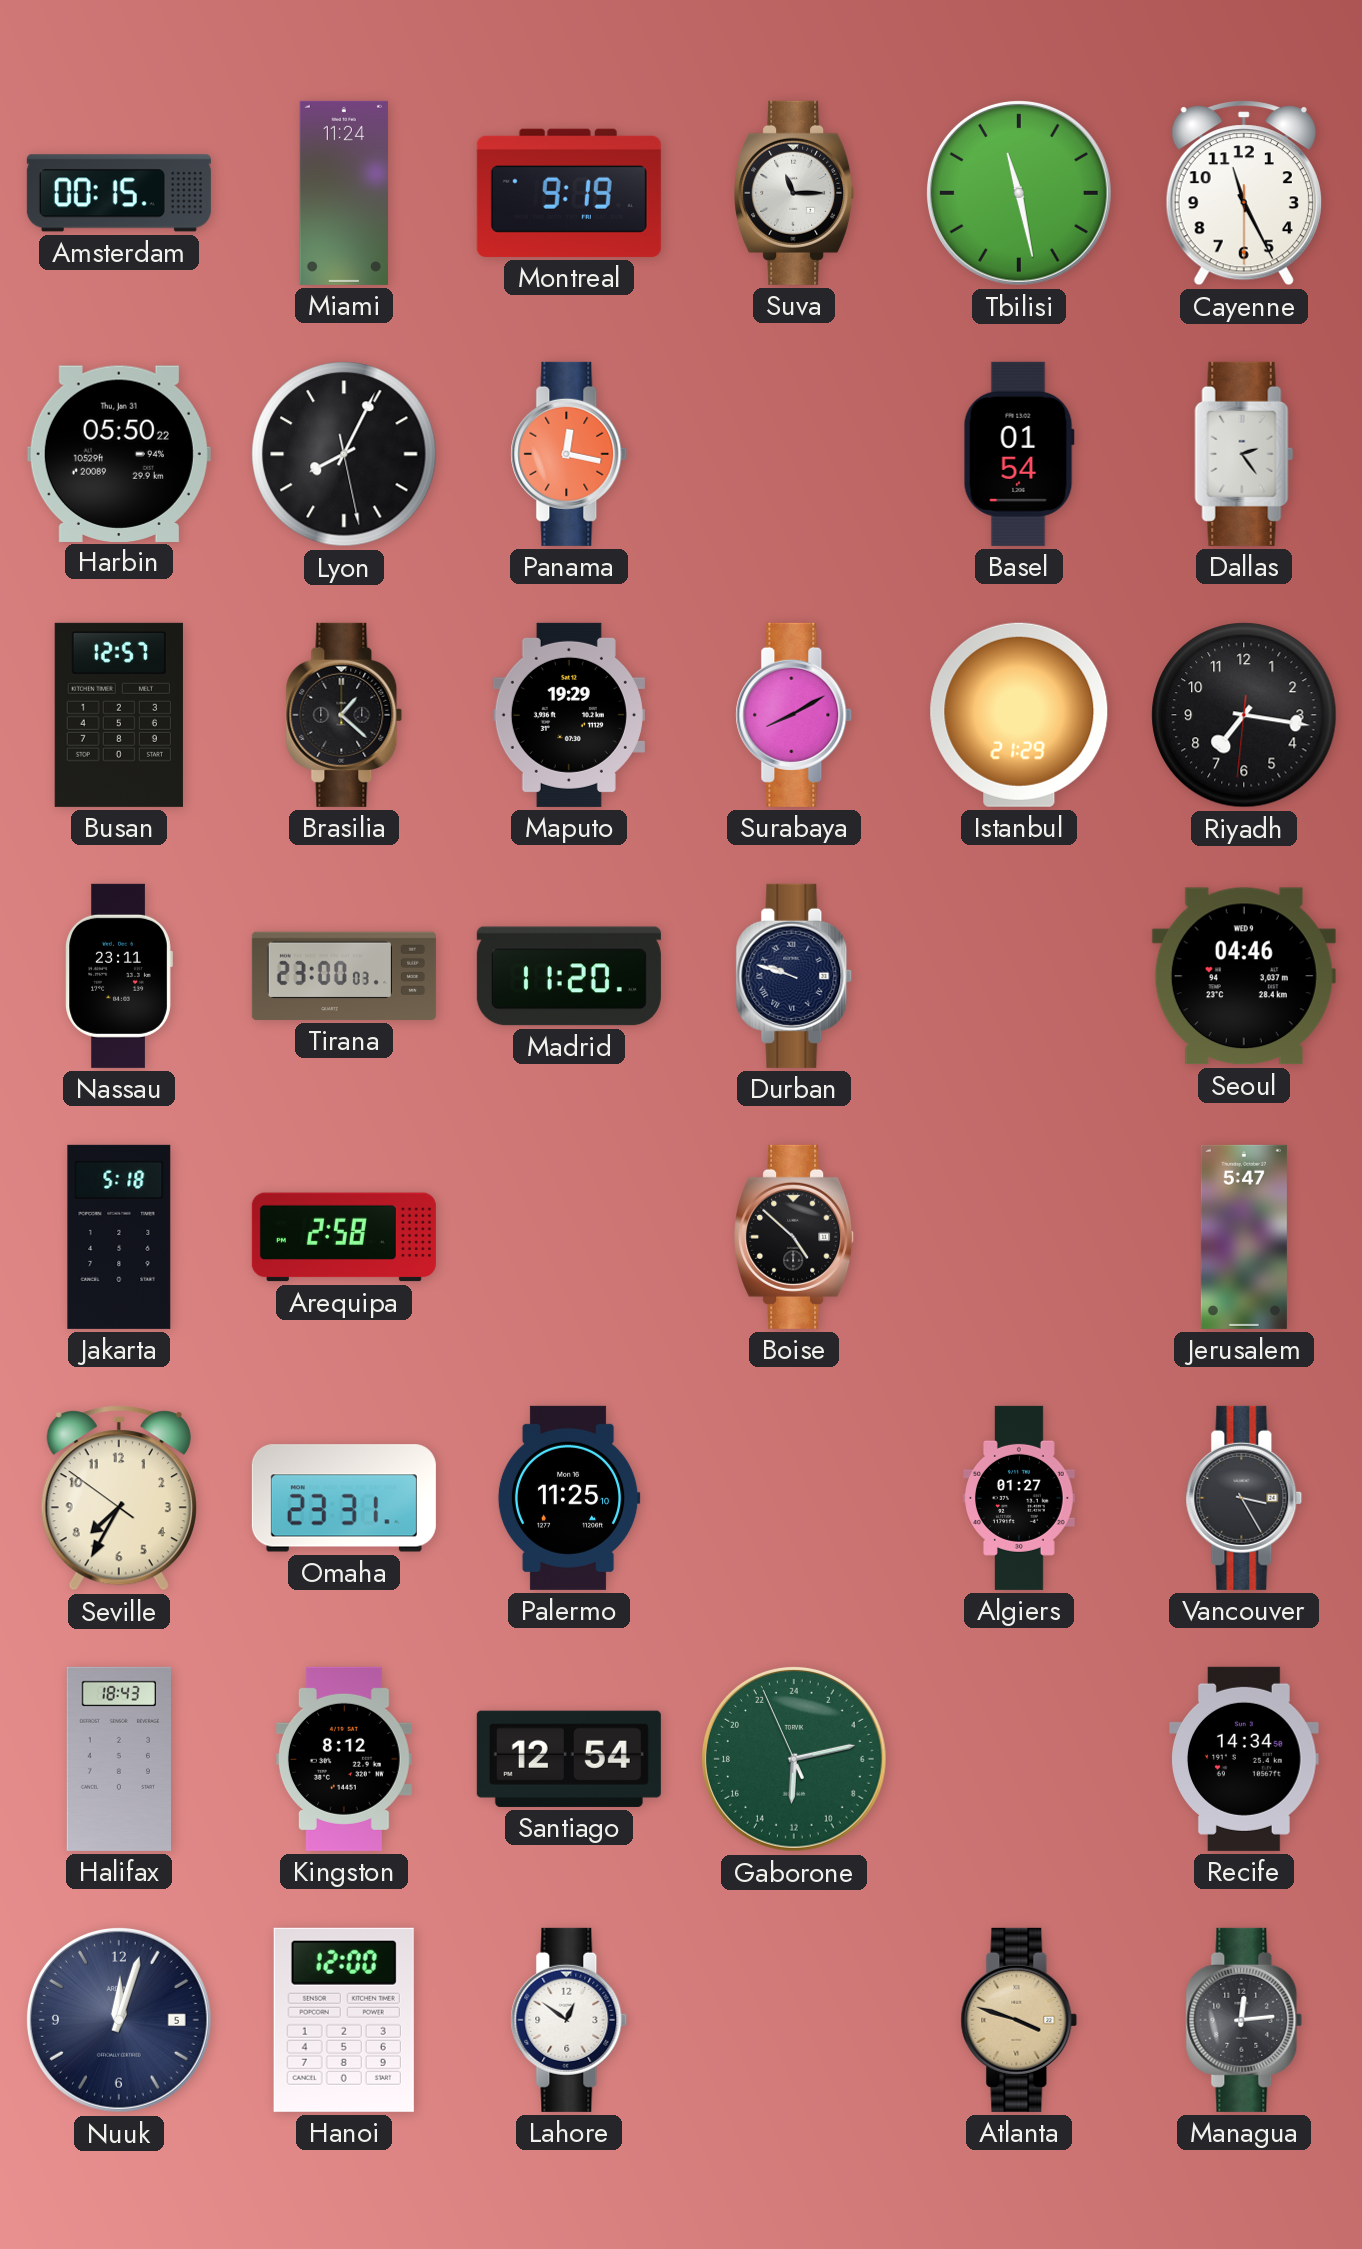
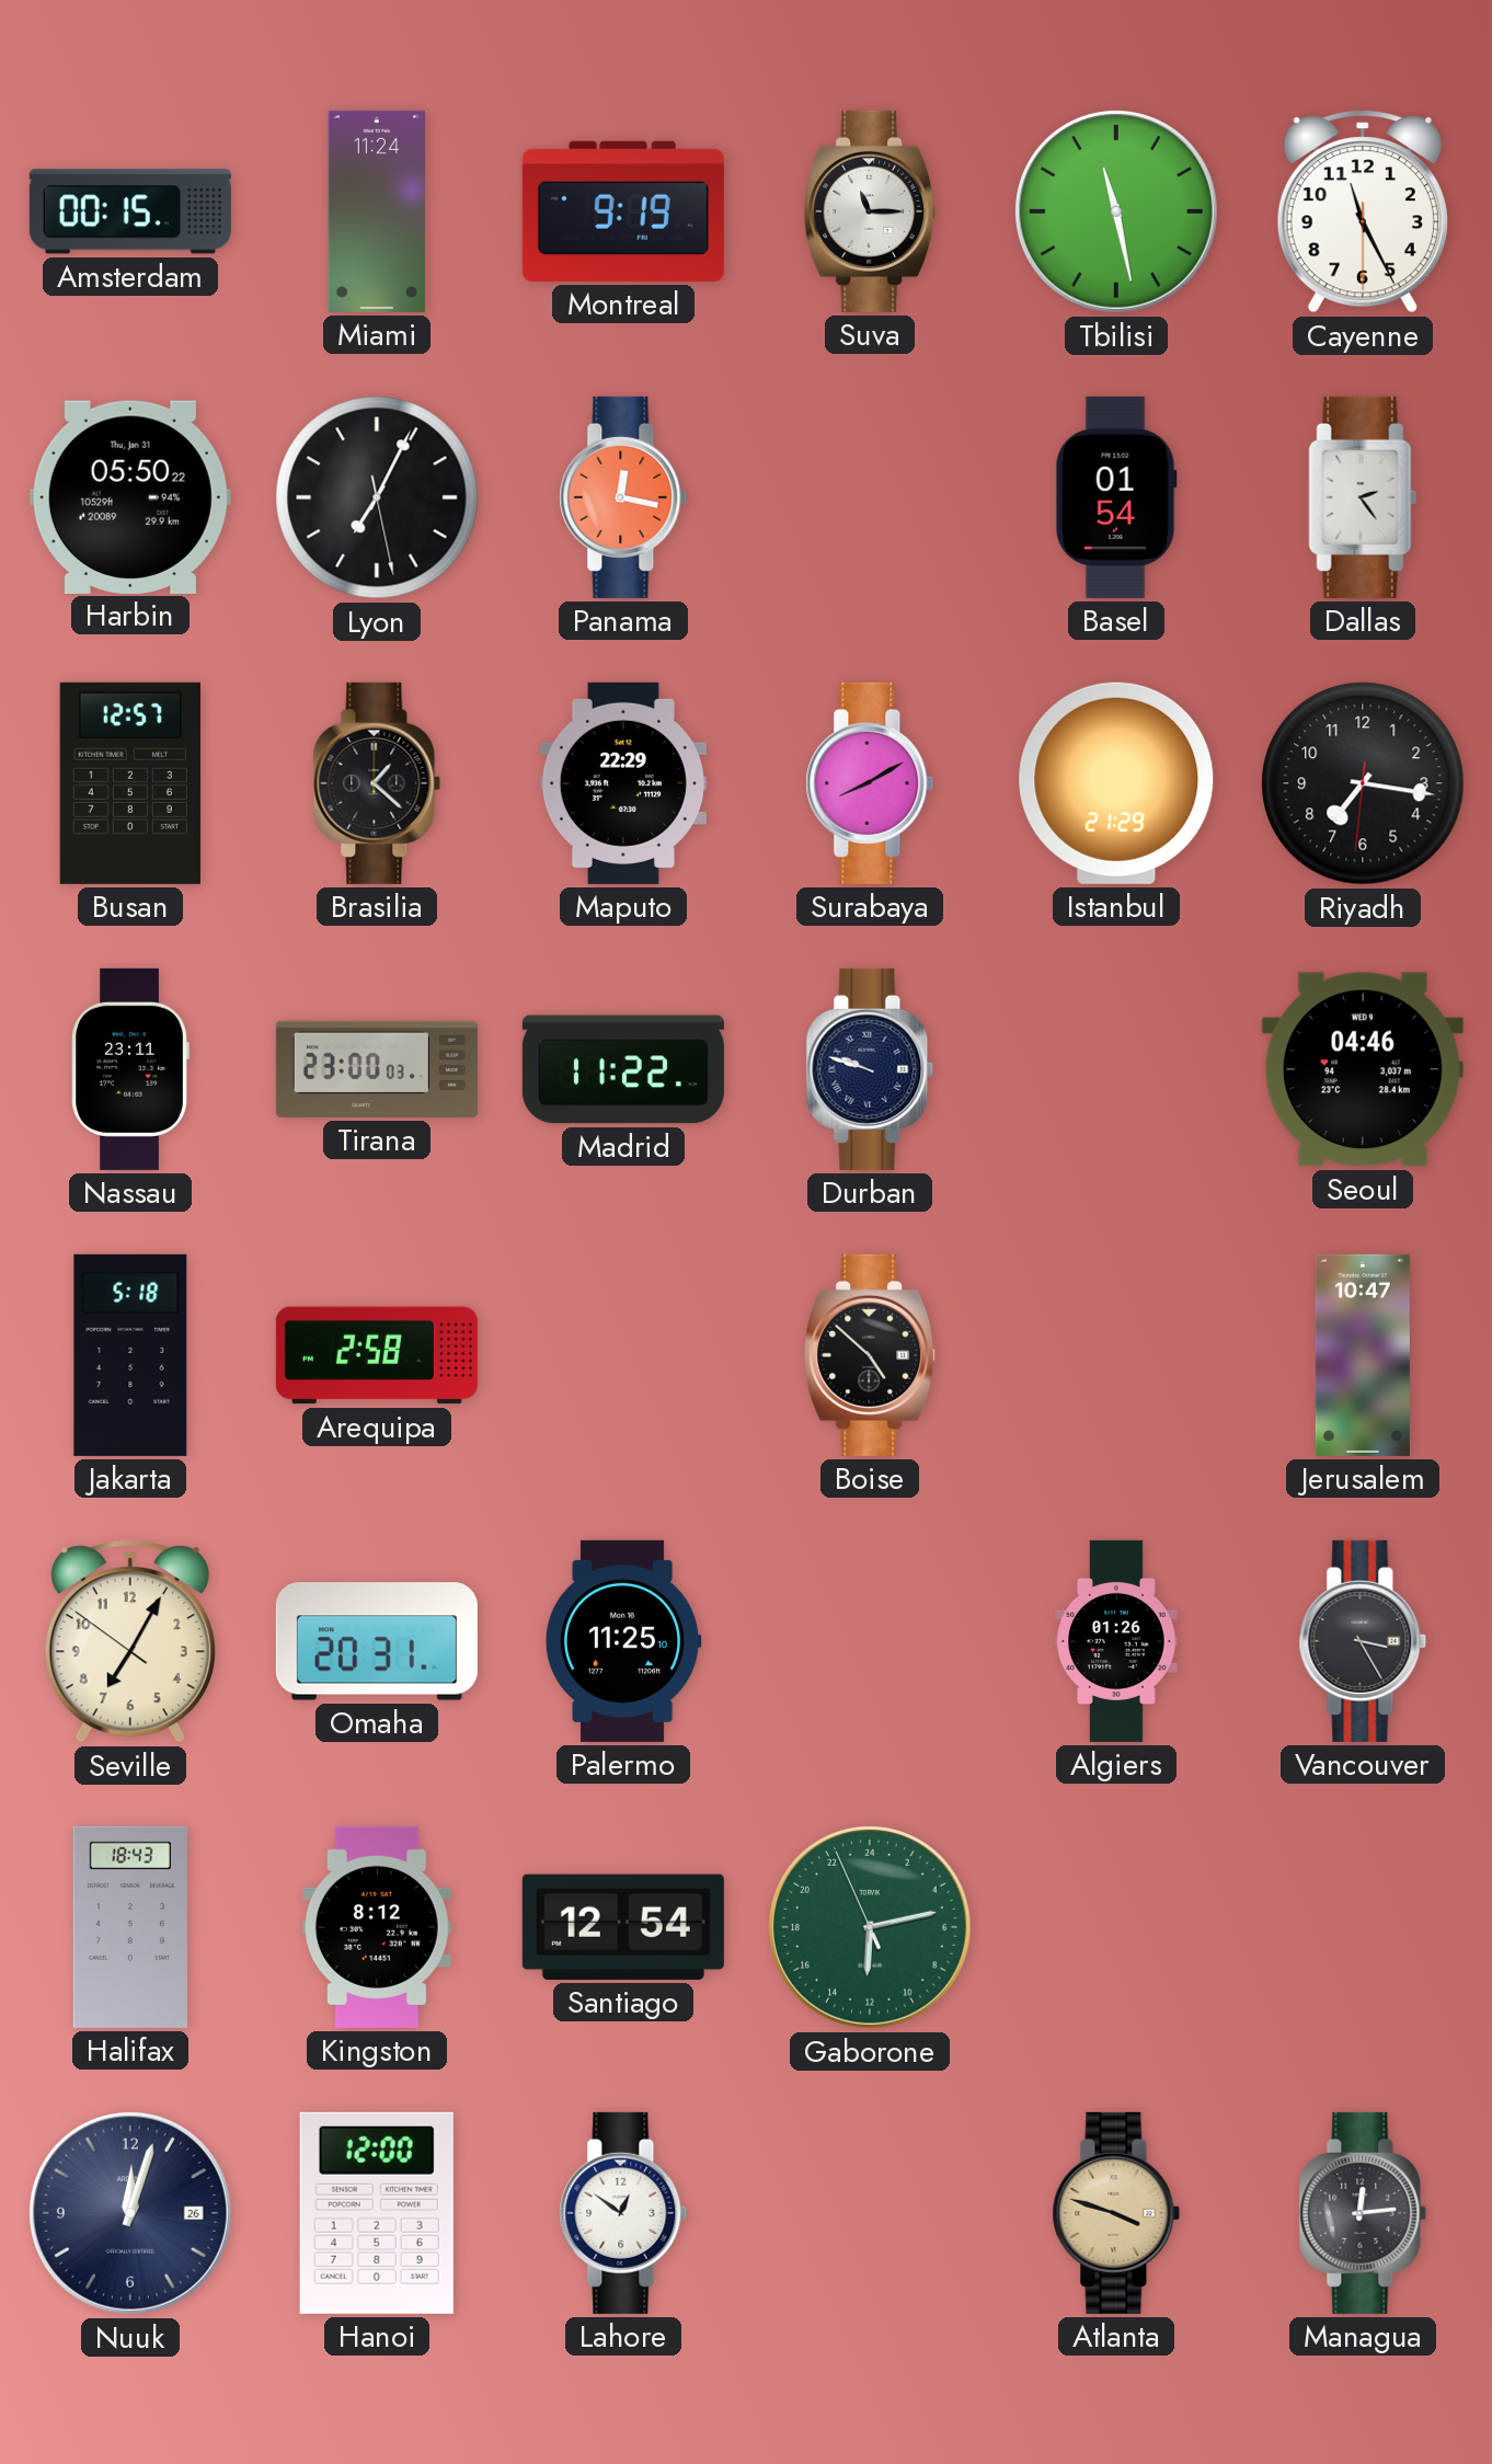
Lyon: 8:04 -> 7:04
Maputo: 19:29 -> 22:29
Madrid: 11:20 -> 11:22
Jerusalem: 5:47 -> 10:47
Seville: 7:34 -> 7:04
Omaha: 23:31 -> 20:31
Algiers: 01:27 -> 01:26
Recife: 14:34 -> none
Nuuk date: 5 -> 26
